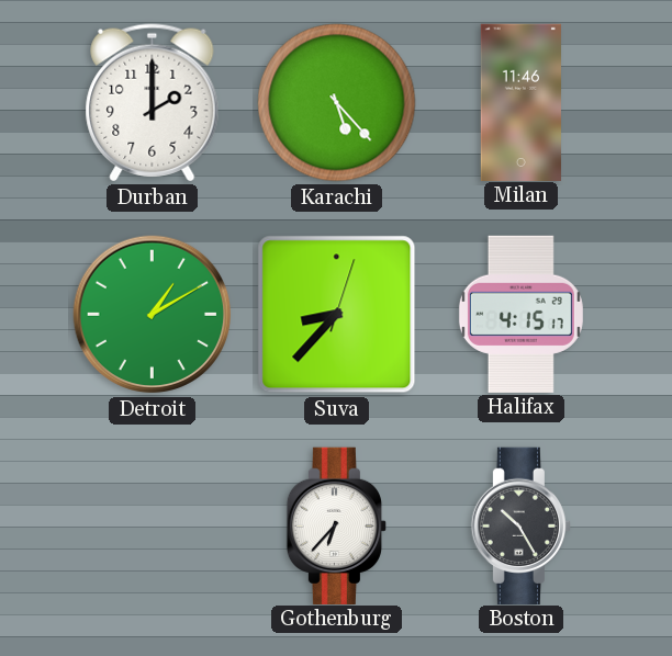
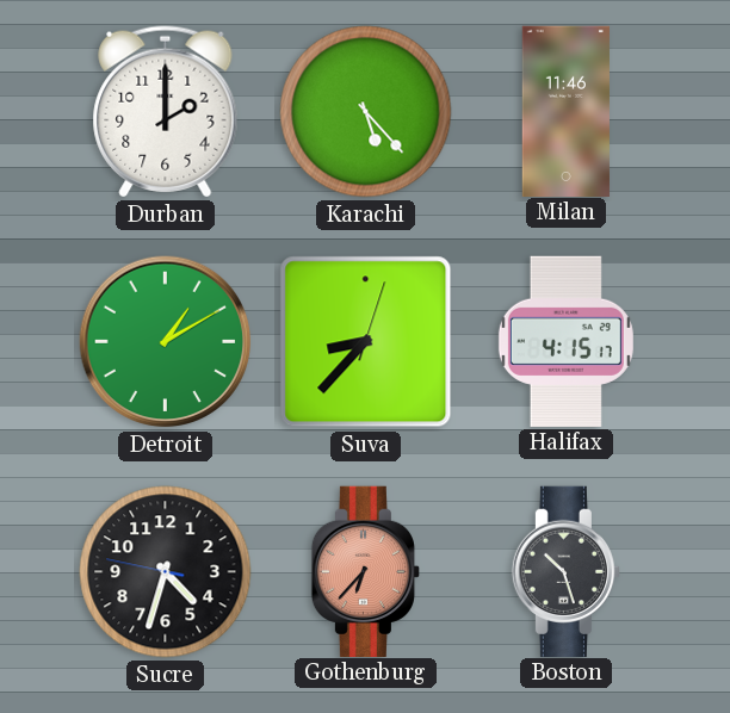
Sucre: none -> 4:32
Gothenburg dial: white -> salmon
Boston: 10:25 -> 10:27
